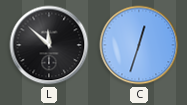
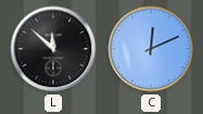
C: 12:33 -> 12:11
